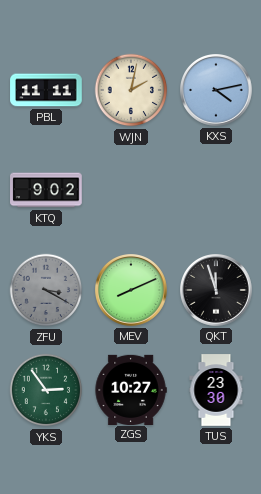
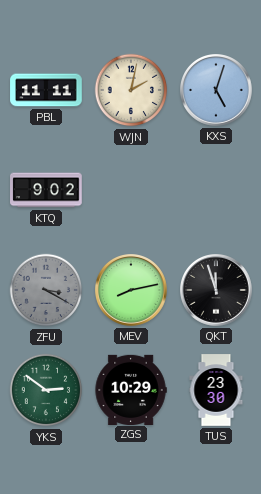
KXS: 4:13 -> 5:03
MEV: 8:11 -> 8:13
YKS: 2:54 -> 2:51
ZGS: 10:27 -> 10:29
